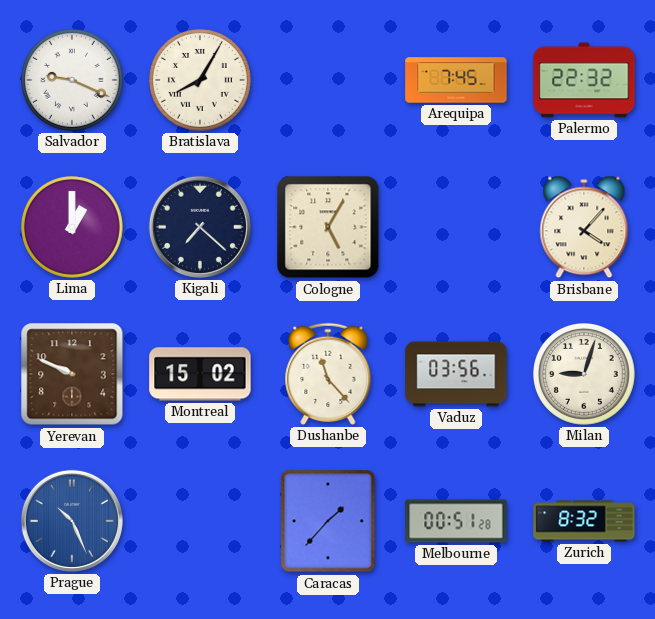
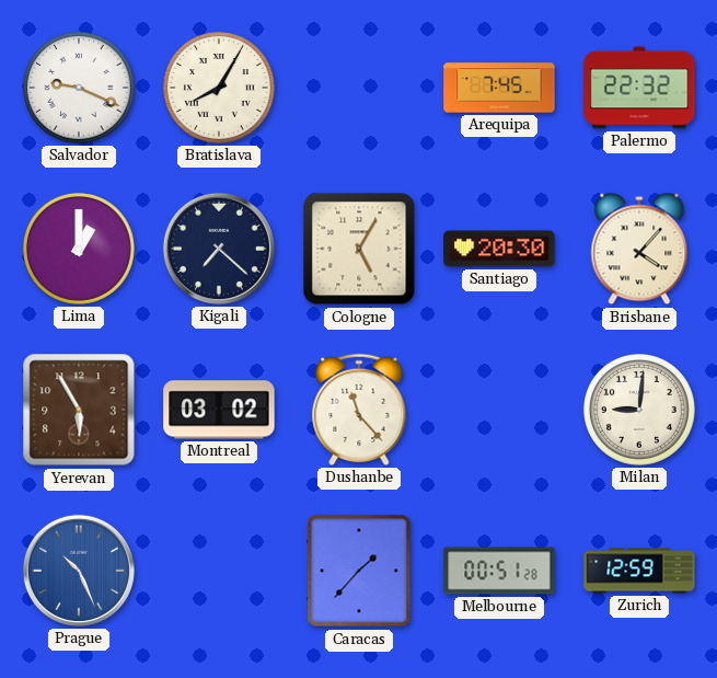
Santiago: none -> 20:30
Yerevan: 9:49 -> 5:55
Montreal: 15:02 -> 03:02
Vaduz: 03:56 -> none
Milan: 9:03 -> 9:01
Zurich: 8:32 -> 12:59
